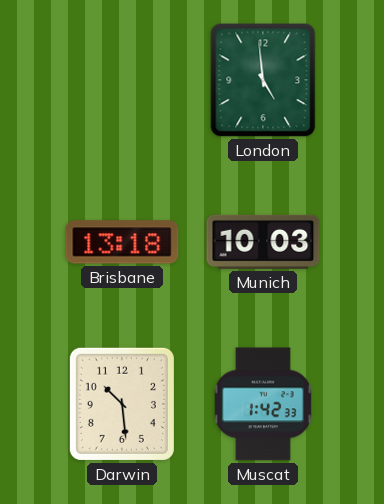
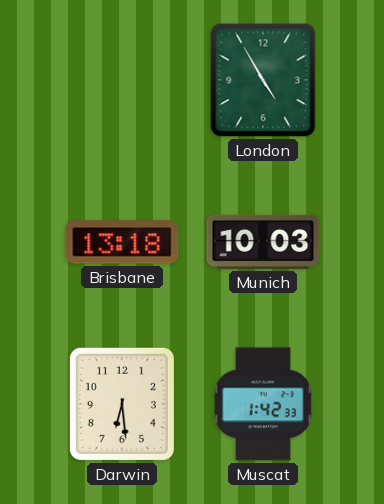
London: 4:59 -> 4:55
Darwin: 10:29 -> 6:29
